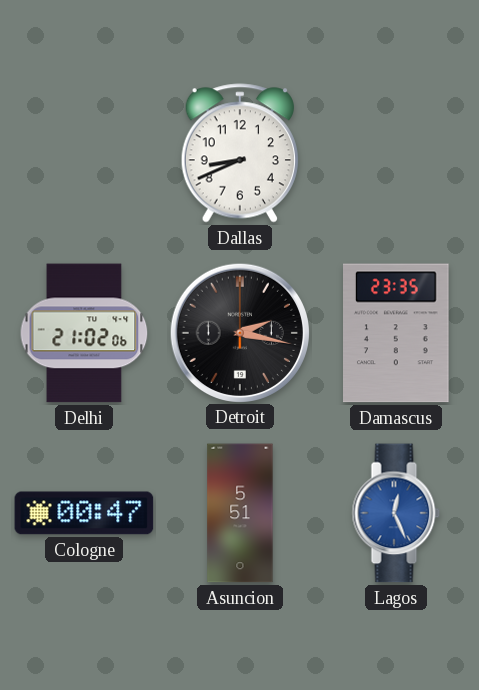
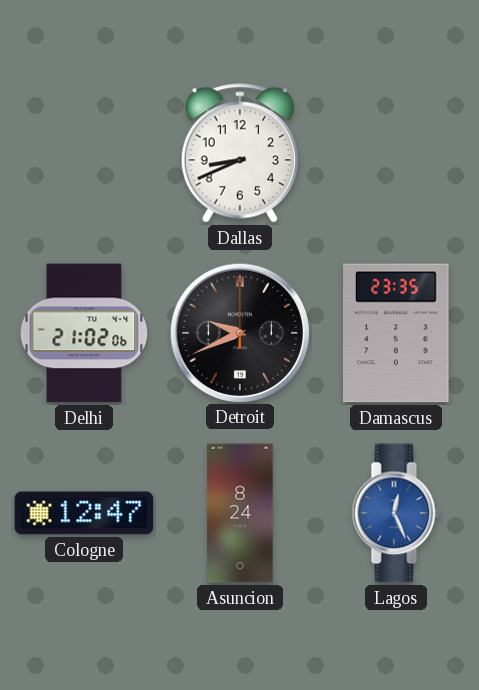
Detroit: 2:17 -> 9:41
Cologne: 00:47 -> 12:47
Asuncion: 5:51 -> 8:24
